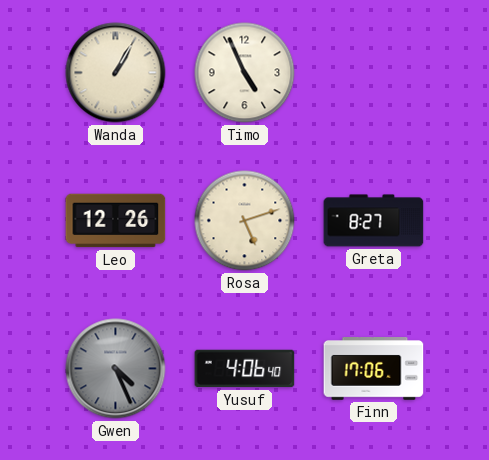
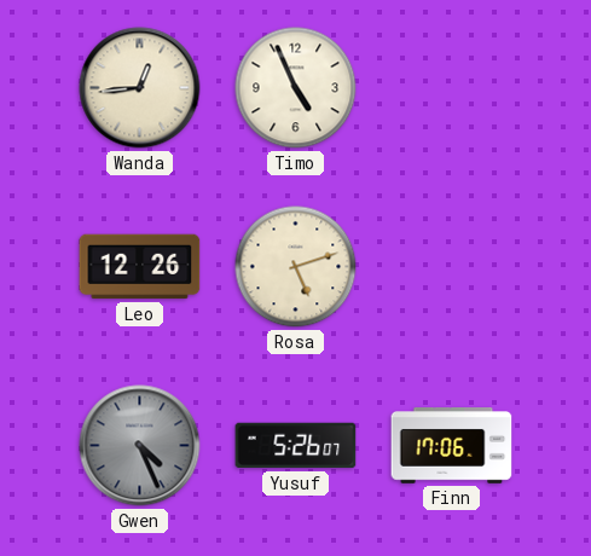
Wanda: 1:05 -> 12:44
Greta: 8:27 -> none
Yusuf: 4:06 -> 5:26
